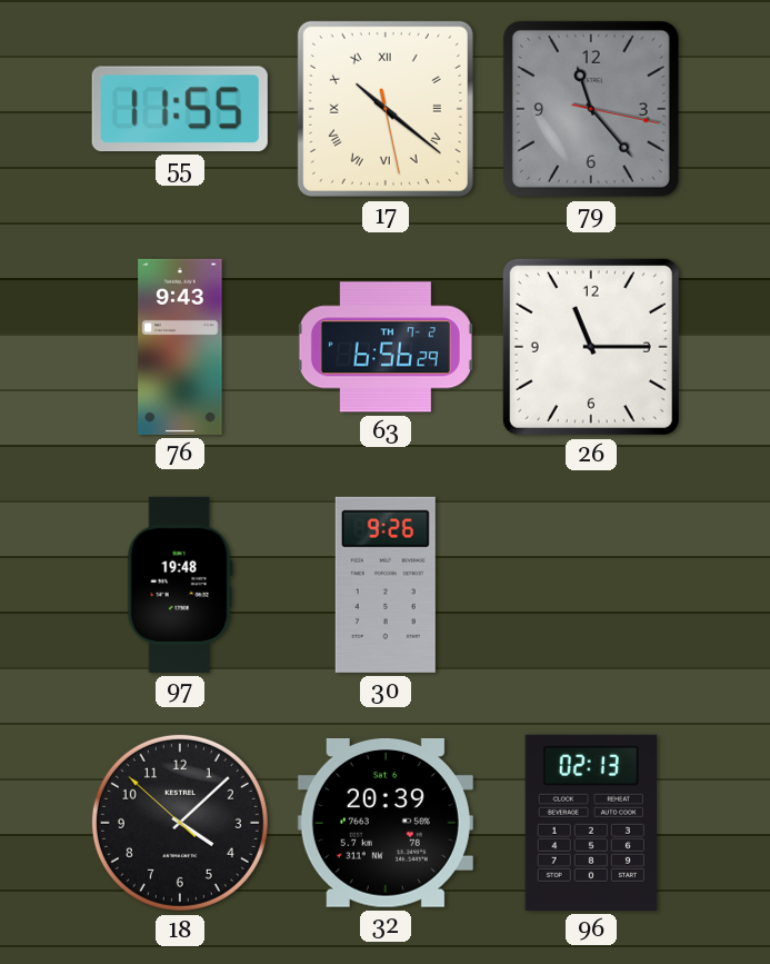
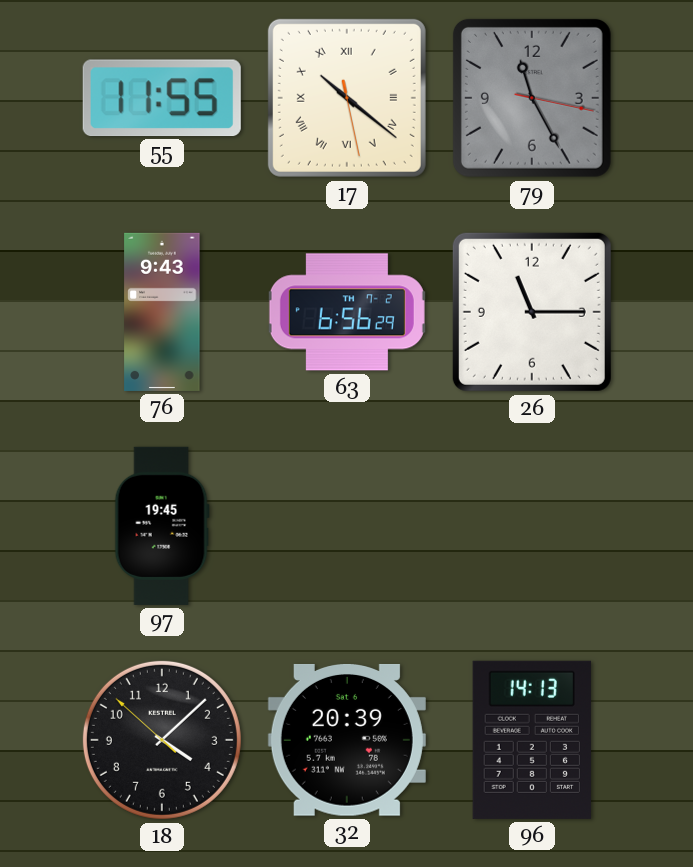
79: 11:23 -> 11:25
97: 19:48 -> 19:45
30: 9:26 -> none
96: 02:13 -> 14:13
